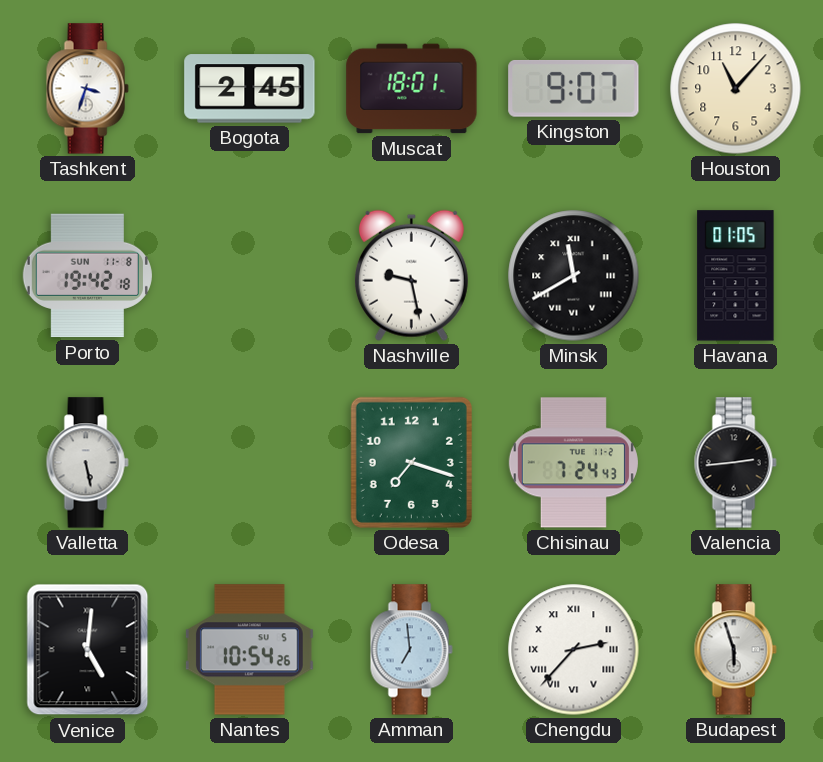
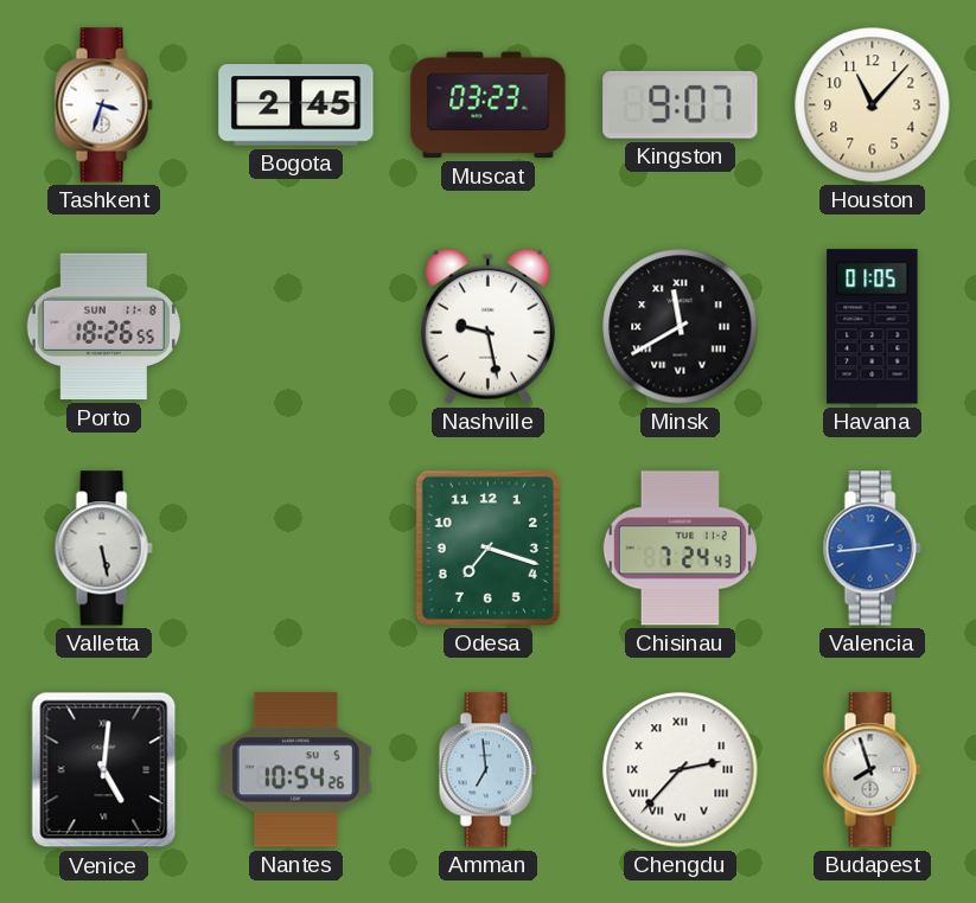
Muscat: 18:01 -> 03:23
Porto: 19:42 -> 18:26
Valencia dial: black -> blue
Budapest: 5:57 -> 7:57
